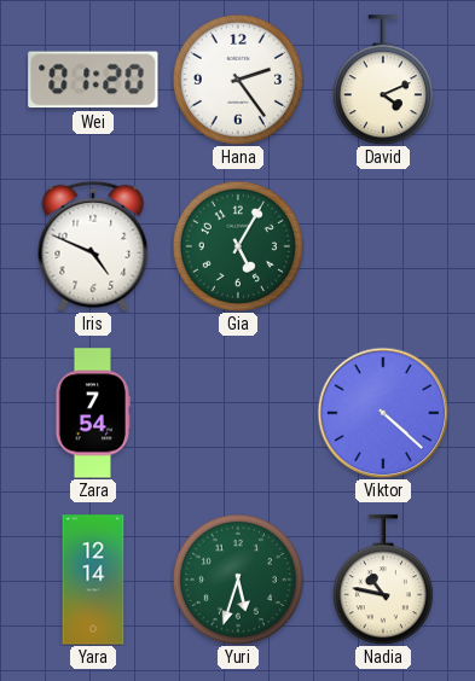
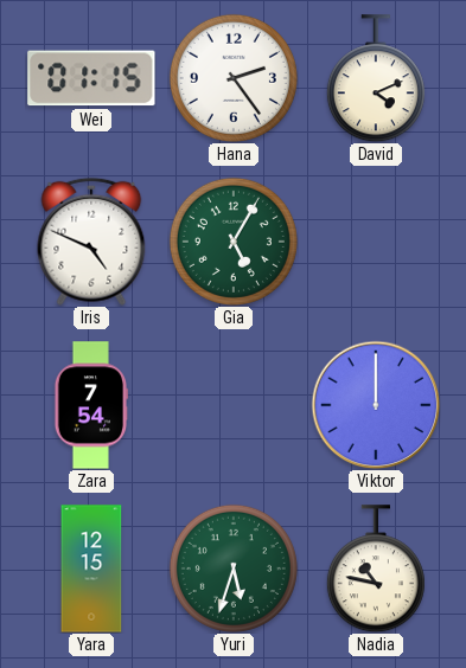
Wei: 01:20 -> 01:15
Viktor: 4:22 -> 12:00
Yara: 12:14 -> 12:15
